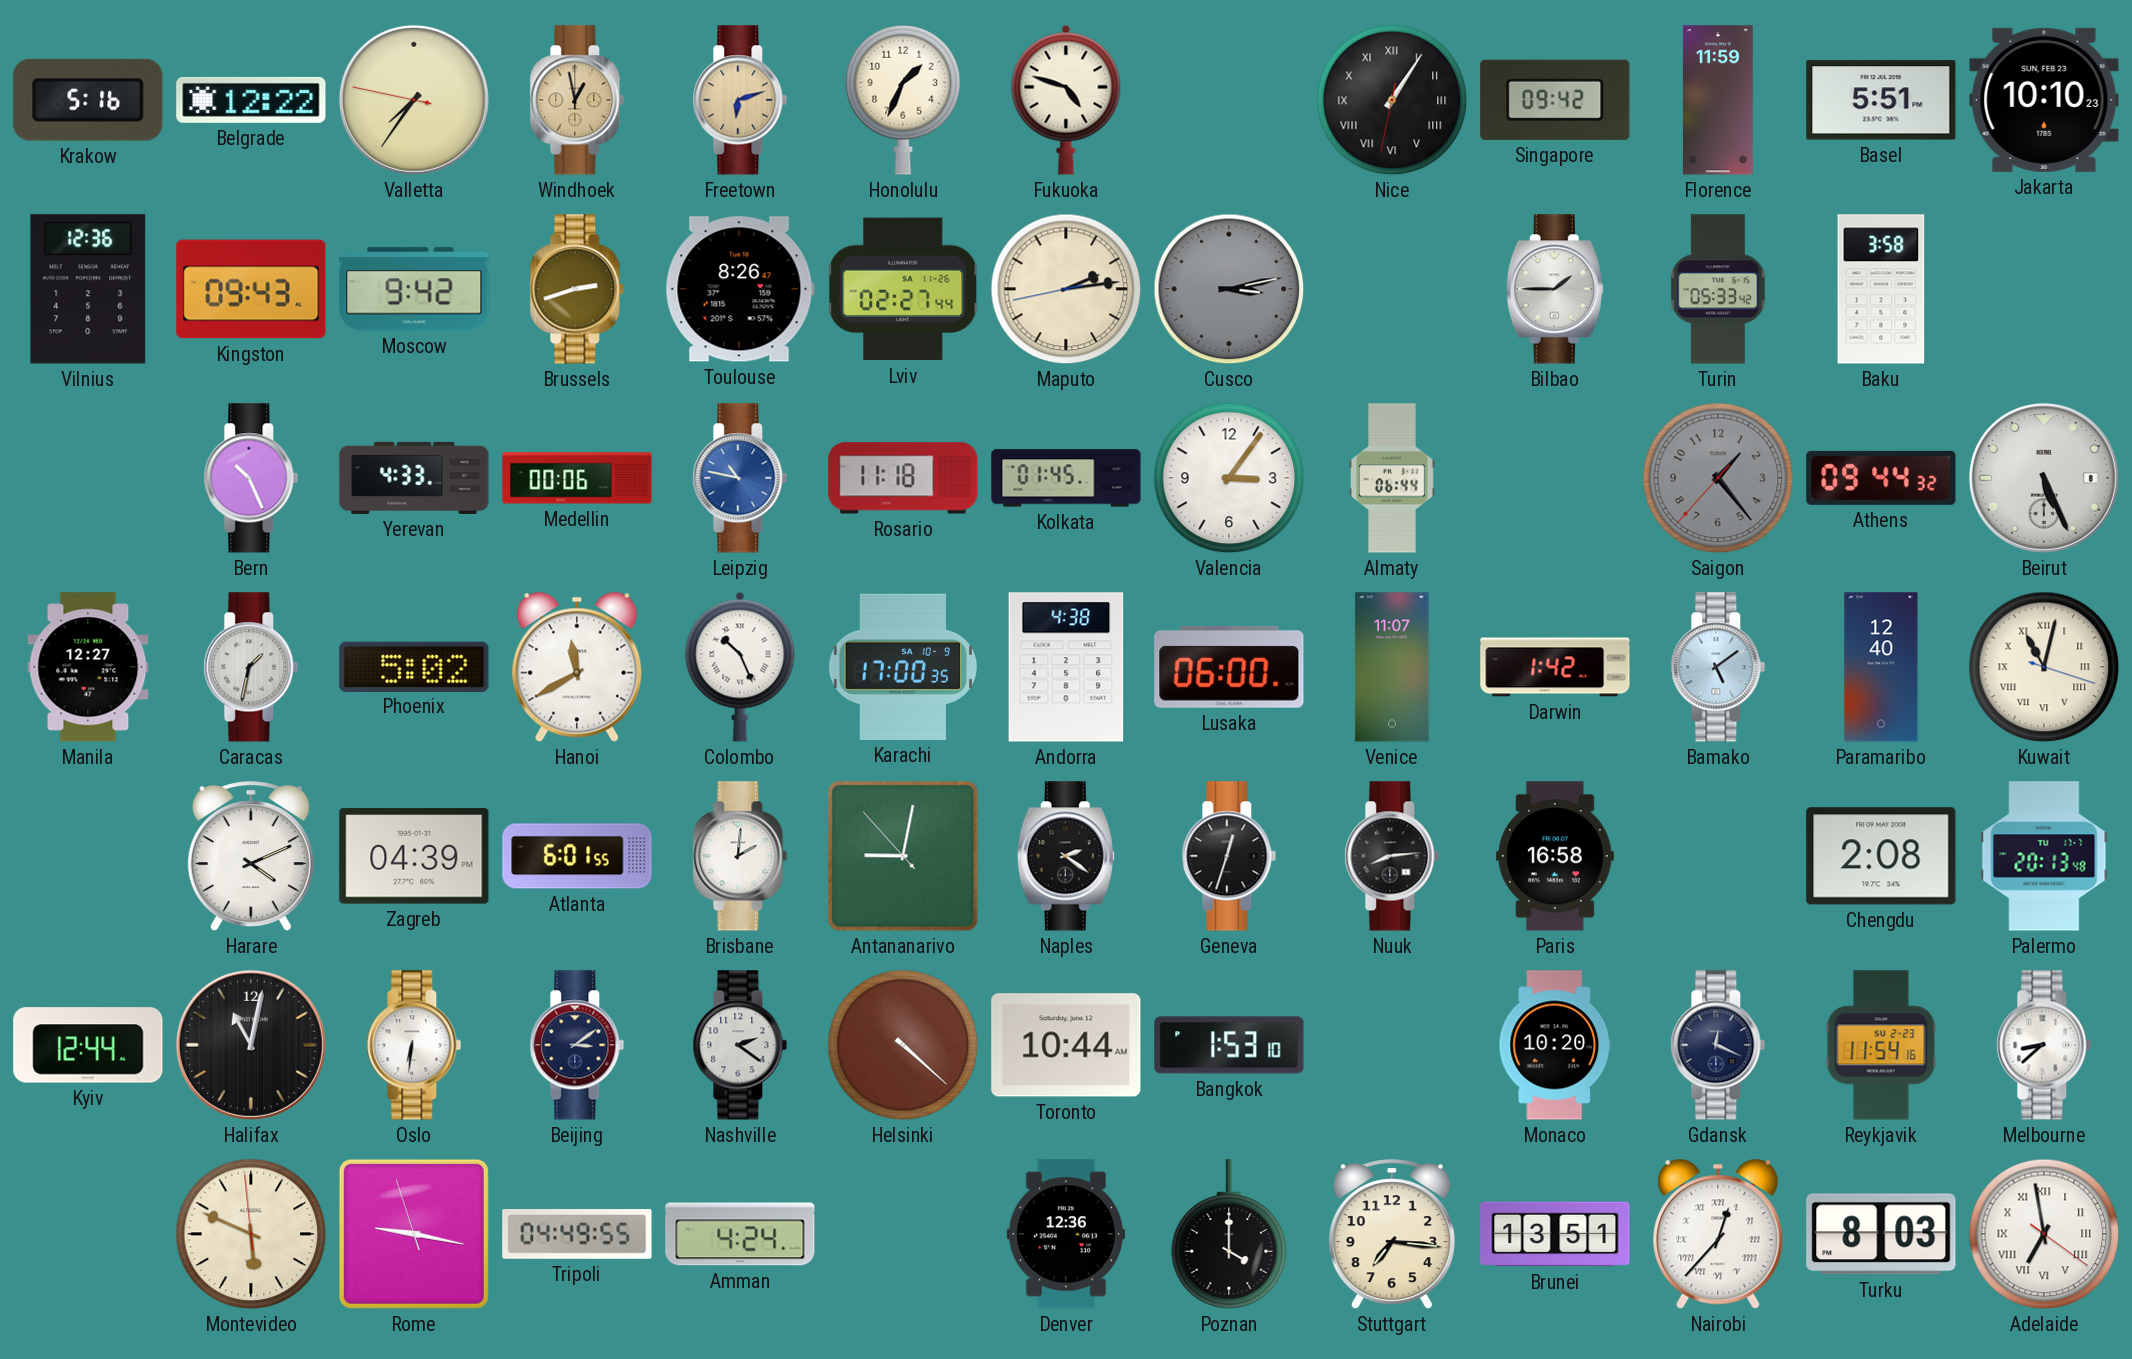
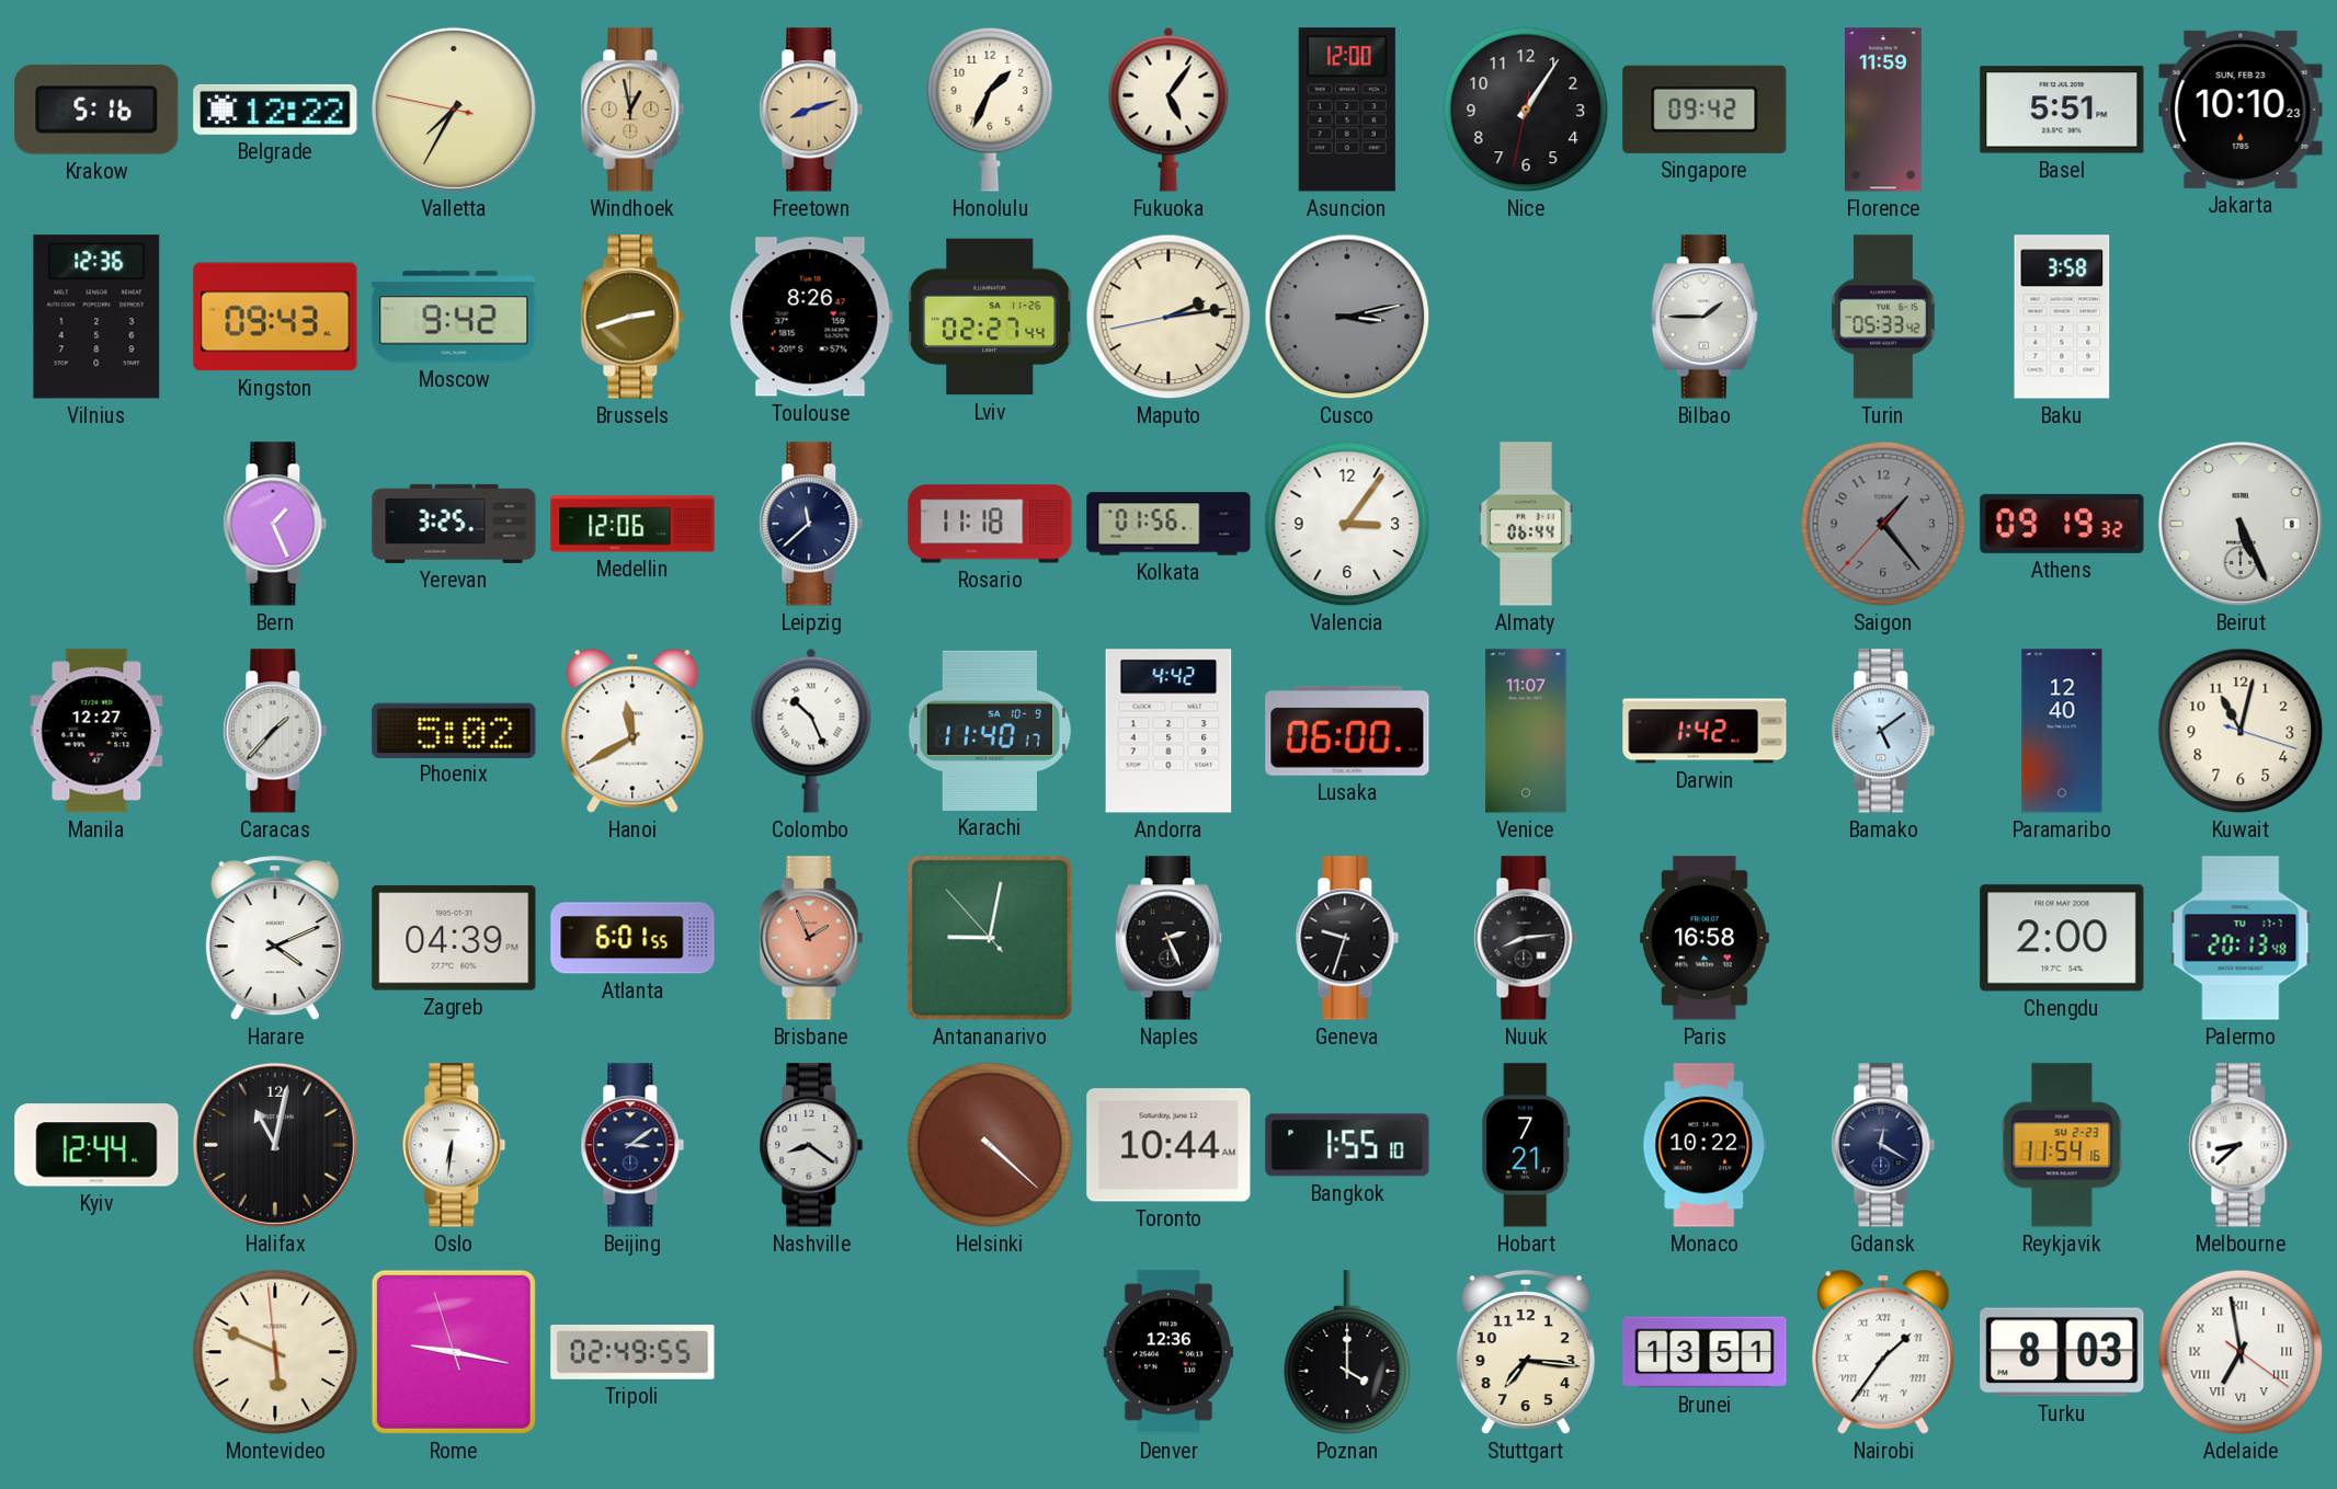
Valletta: 7:35 -> 7:34
Freetown: 6:12 -> 8:12
Fukuoka: 4:48 -> 5:06
Asuncion: none -> 12:00
Nice numerals: Roman -> Arabic
Bern: 10:26 -> 1:26
Yerevan: 4:33 -> 3:25
Medellin: 00:06 -> 12:06
Leipzig: 10:47 -> 11:38
Leipzig dial: blue -> navy
Kolkata: 01:45 -> 01:56
Athens: 09:44 -> 09:19
Caracas: 1:32 -> 1:37
Karachi: 17:00 -> 11:40
Andorra: 4:38 -> 4:42
Kuwait numerals: Roman -> Arabic
Brisbane: 2:01 -> 1:56
Brisbane dial: white -> salmon
Naples: 2:21 -> 2:26
Geneva: 12:33 -> 9:33
Chengdu: 2:08 -> 2:00
Nashville: 2:21 -> 8:21
Bangkok: 1:53 -> 1:55
Hobart: none -> 7:21
Monaco: 10:20 -> 10:22
Gdansk: 12:19 -> 12:20
Tripoli: 04:49 -> 02:49
Amman: 4:24 -> none
Nairobi: 12:37 -> 1:36
